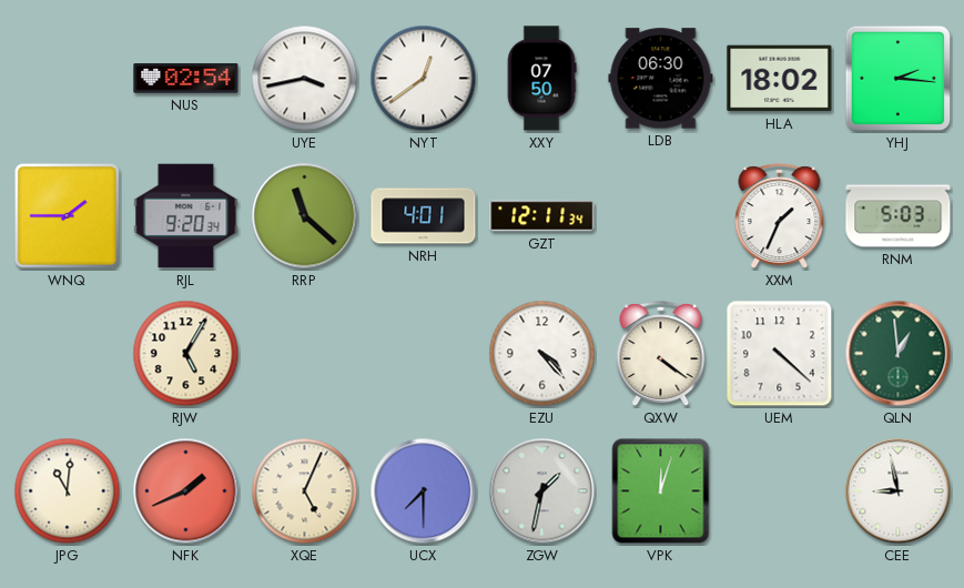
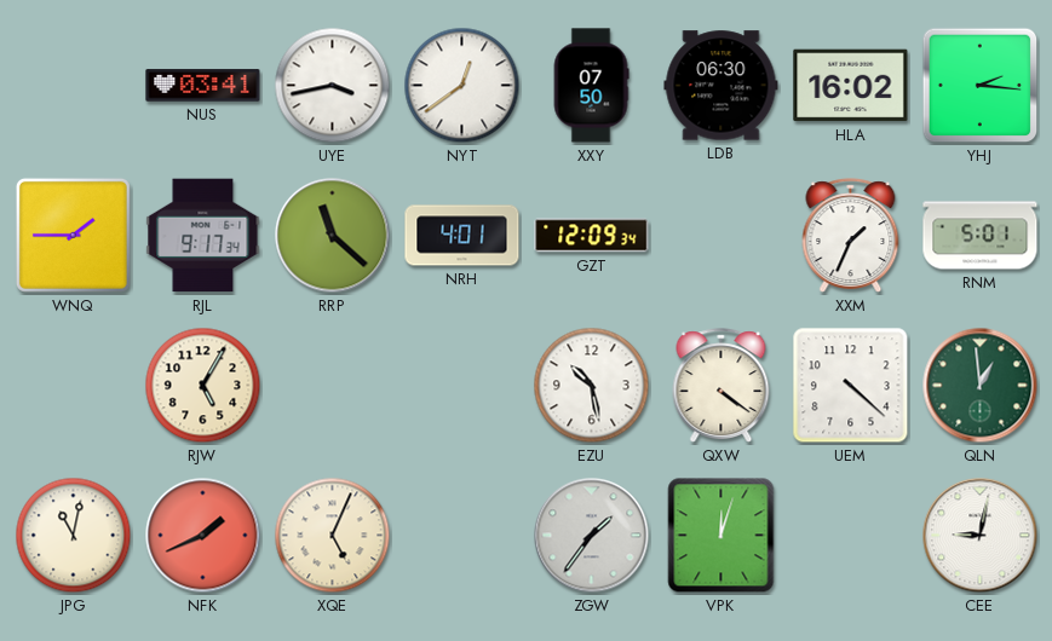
NUS: 02:54 -> 03:41
HLA: 18:02 -> 16:02
RJL: 9:20 -> 9:17
GZT: 12:11 -> 12:09
RNM: 5:03 -> 5:01
EZU: 4:23 -> 10:28
JPG: 11:01 -> 11:02
UCX: 7:30 -> none
ZGW: 1:32 -> 1:36
CEE: 8:58 -> 9:02
